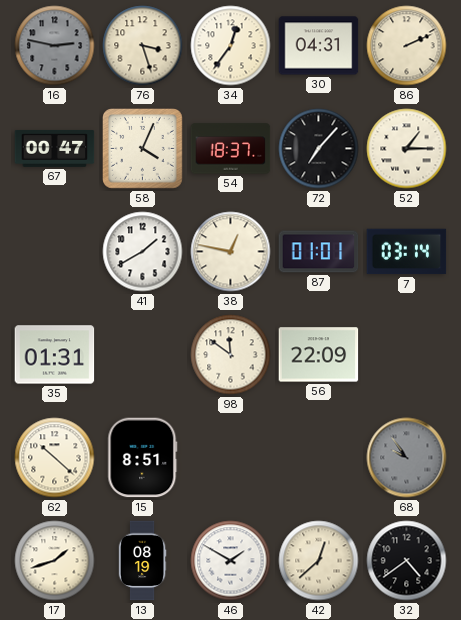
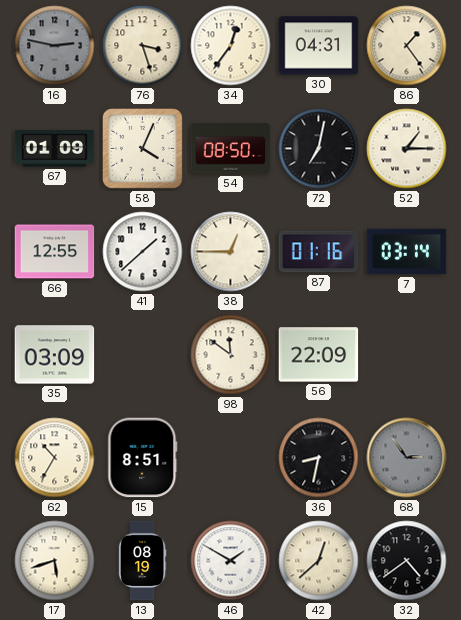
86: 2:11 -> 1:24
67: 00:47 -> 01:09
54: 18:37 -> 08:50
72: 7:07 -> 7:02
66: none -> 12:55
41: 1:40 -> 1:38
38: 12:47 -> 12:45
87: 01:01 -> 01:16
35: 01:31 -> 03:09
62: 10:22 -> 10:35
36: none -> 8:32
68: 9:54 -> 2:54
17: 1:42 -> 5:42
